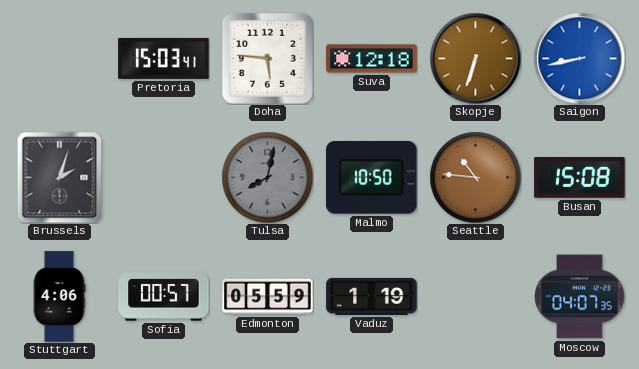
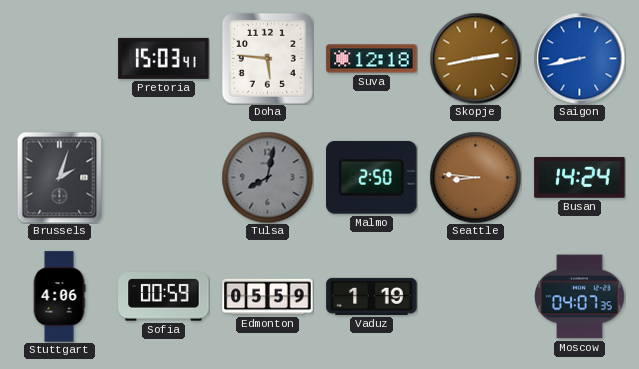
Skopje: 6:33 -> 2:43
Malmo: 10:50 -> 2:50
Seattle: 10:46 -> 8:46
Busan: 15:08 -> 14:24
Sofia: 00:57 -> 00:59
